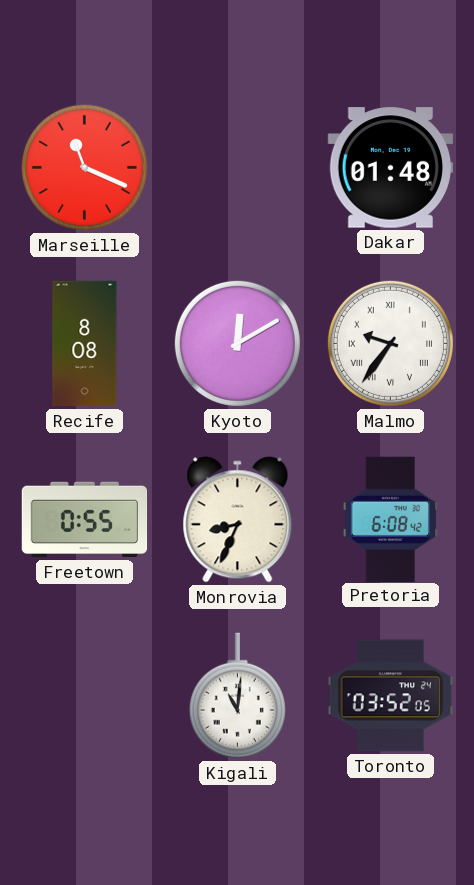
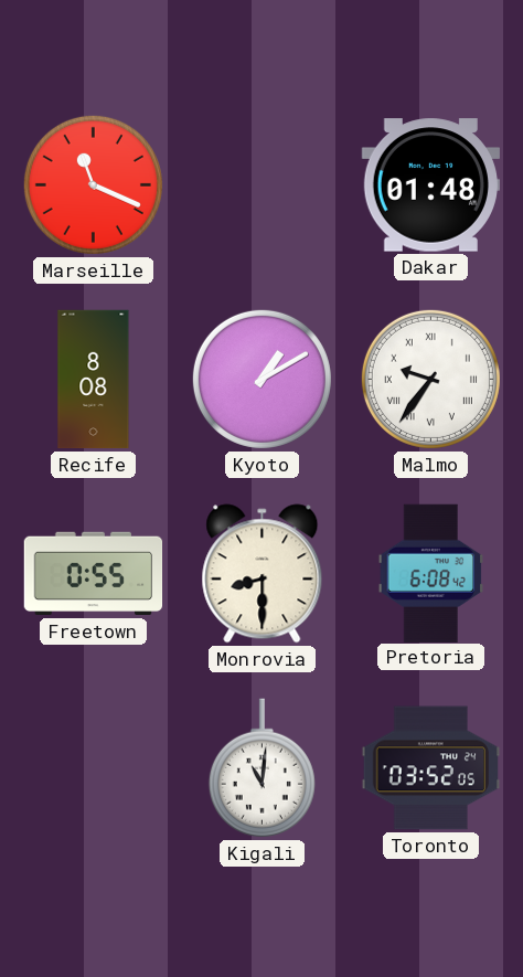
Kyoto: 12:10 -> 1:10
Monrovia: 8:34 -> 8:30
